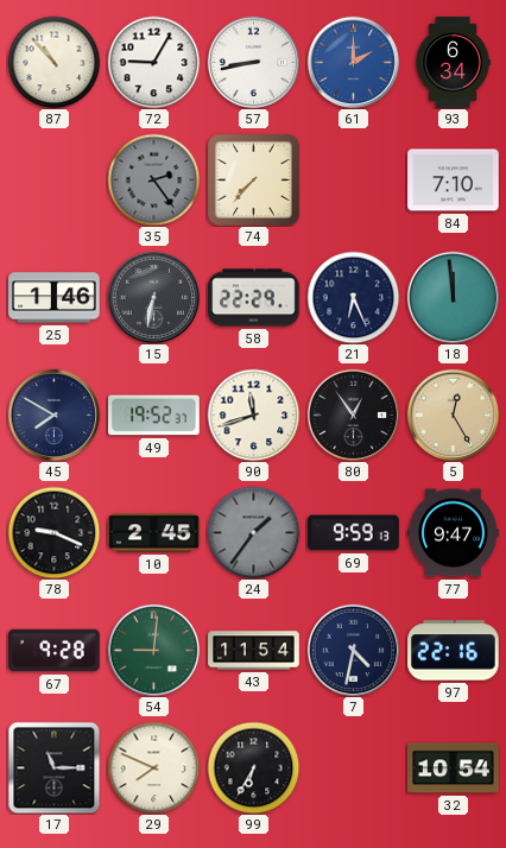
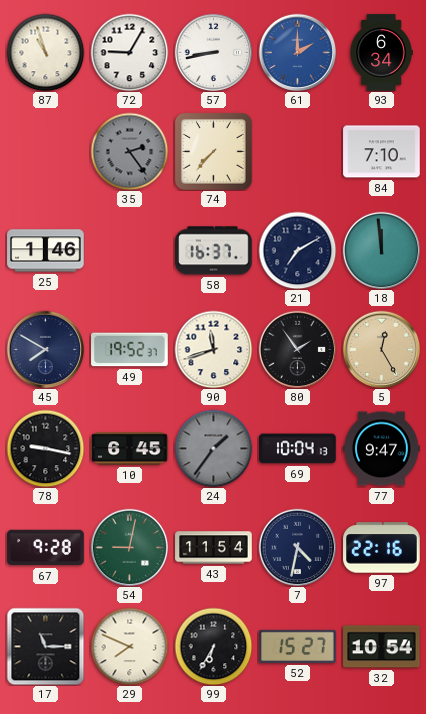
87: 10:53 -> 10:57
15: 6:32 -> none
58: 22:29 -> 16:37
21: 6:26 -> 7:10
80: 12:54 -> 1:54
78: 9:19 -> 9:17
10: 2:45 -> 6:45
69: 9:59 -> 10:04
54: 9:01 -> 9:02
52: none -> 15:27
